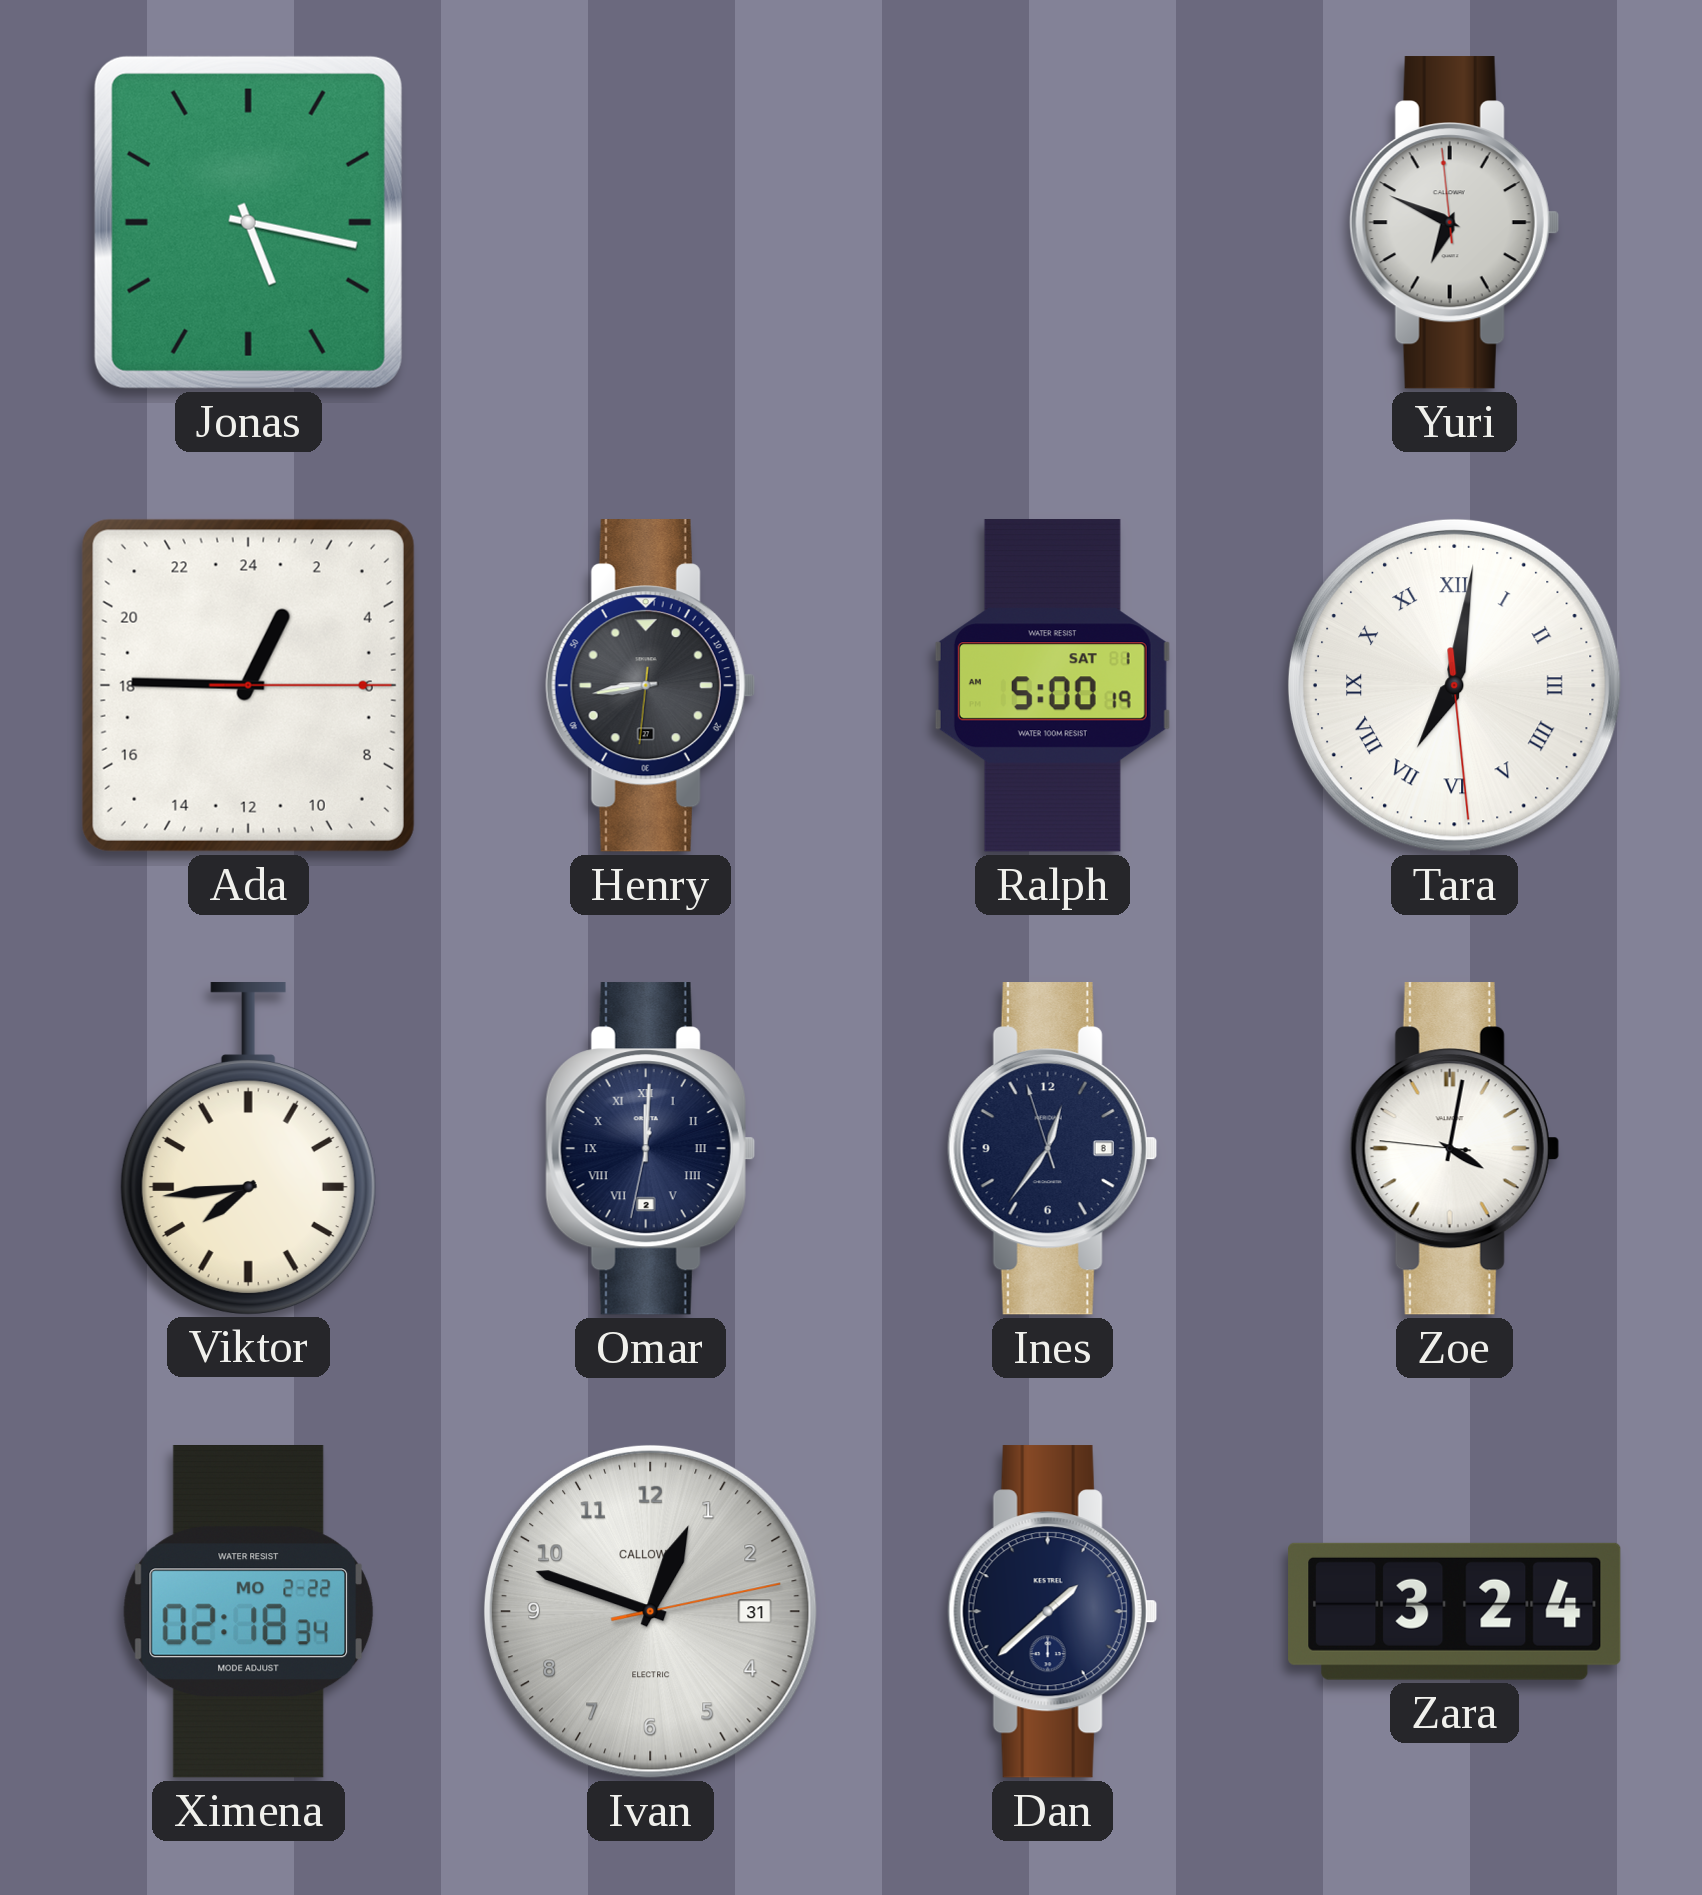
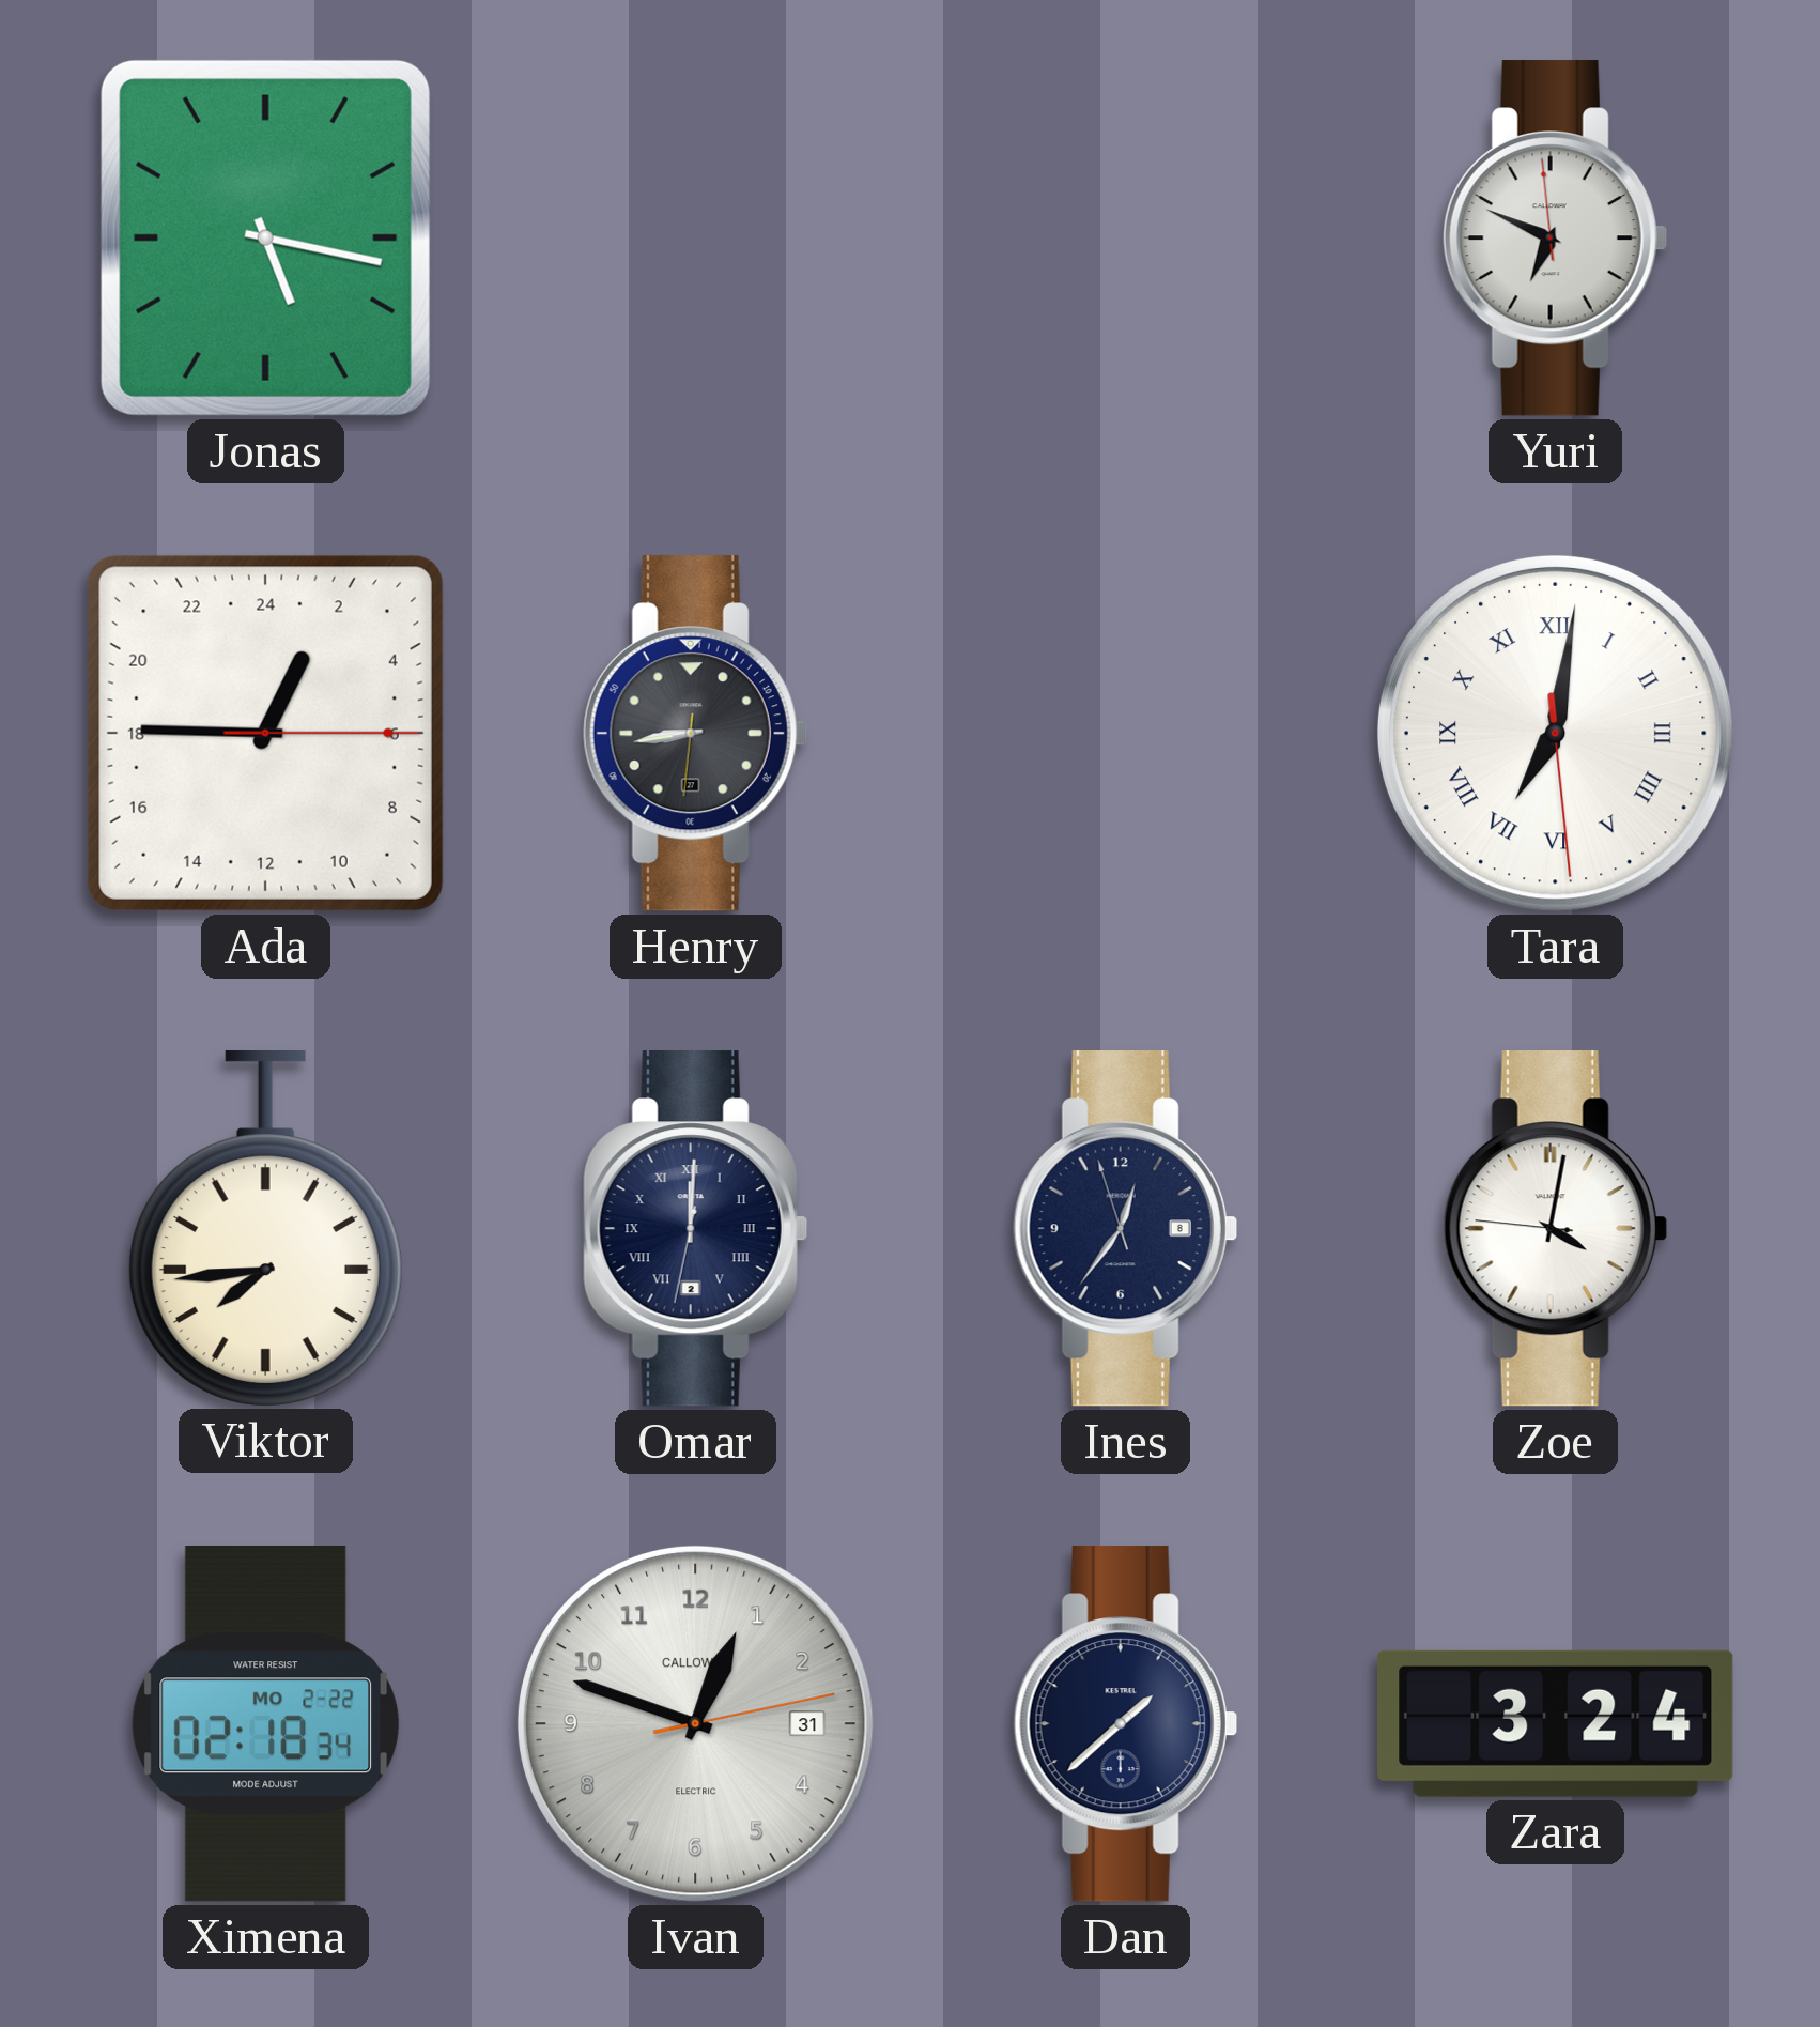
Ralph: 5:00 -> none
